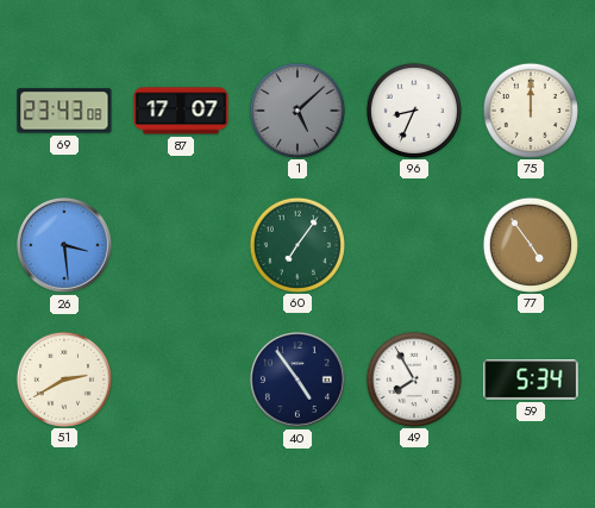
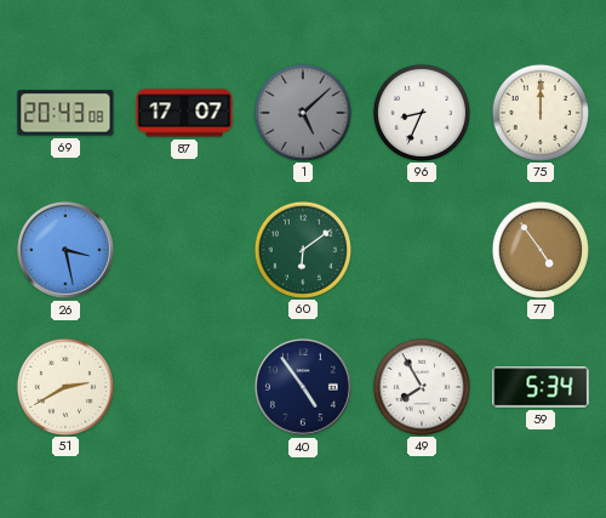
69: 23:43 -> 20:43
26: 3:29 -> 3:28
60: 7:06 -> 6:09
